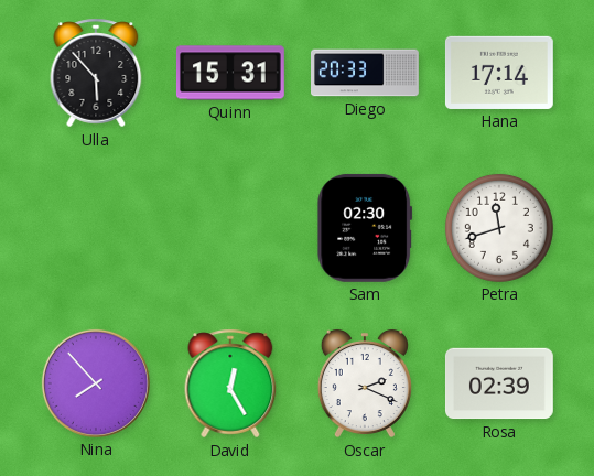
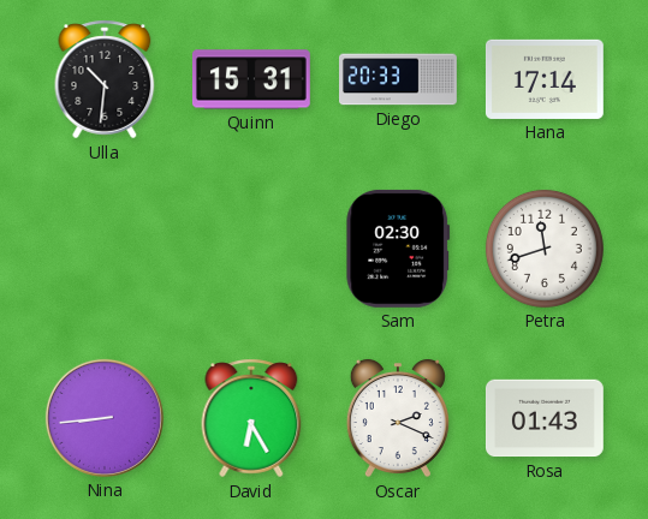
Ulla: 5:53 -> 10:31
Nina: 7:53 -> 8:44
David: 12:25 -> 6:25
Rosa: 02:39 -> 01:43
